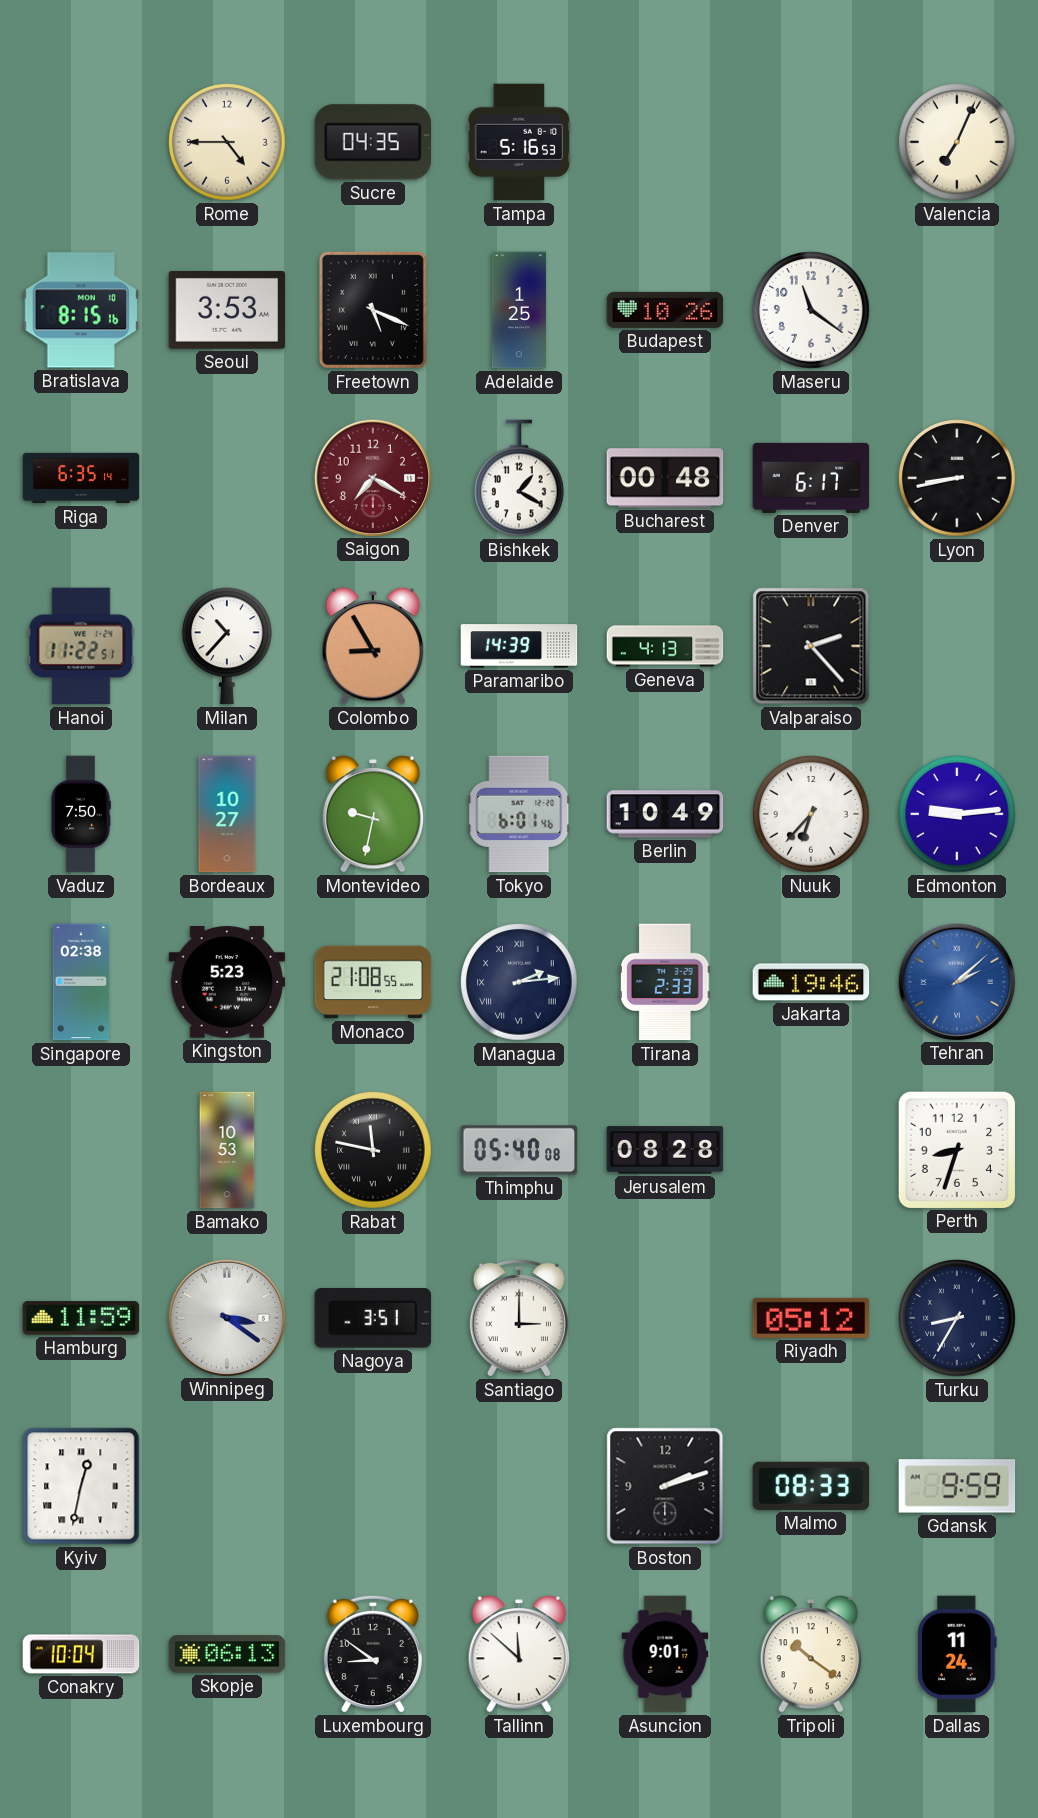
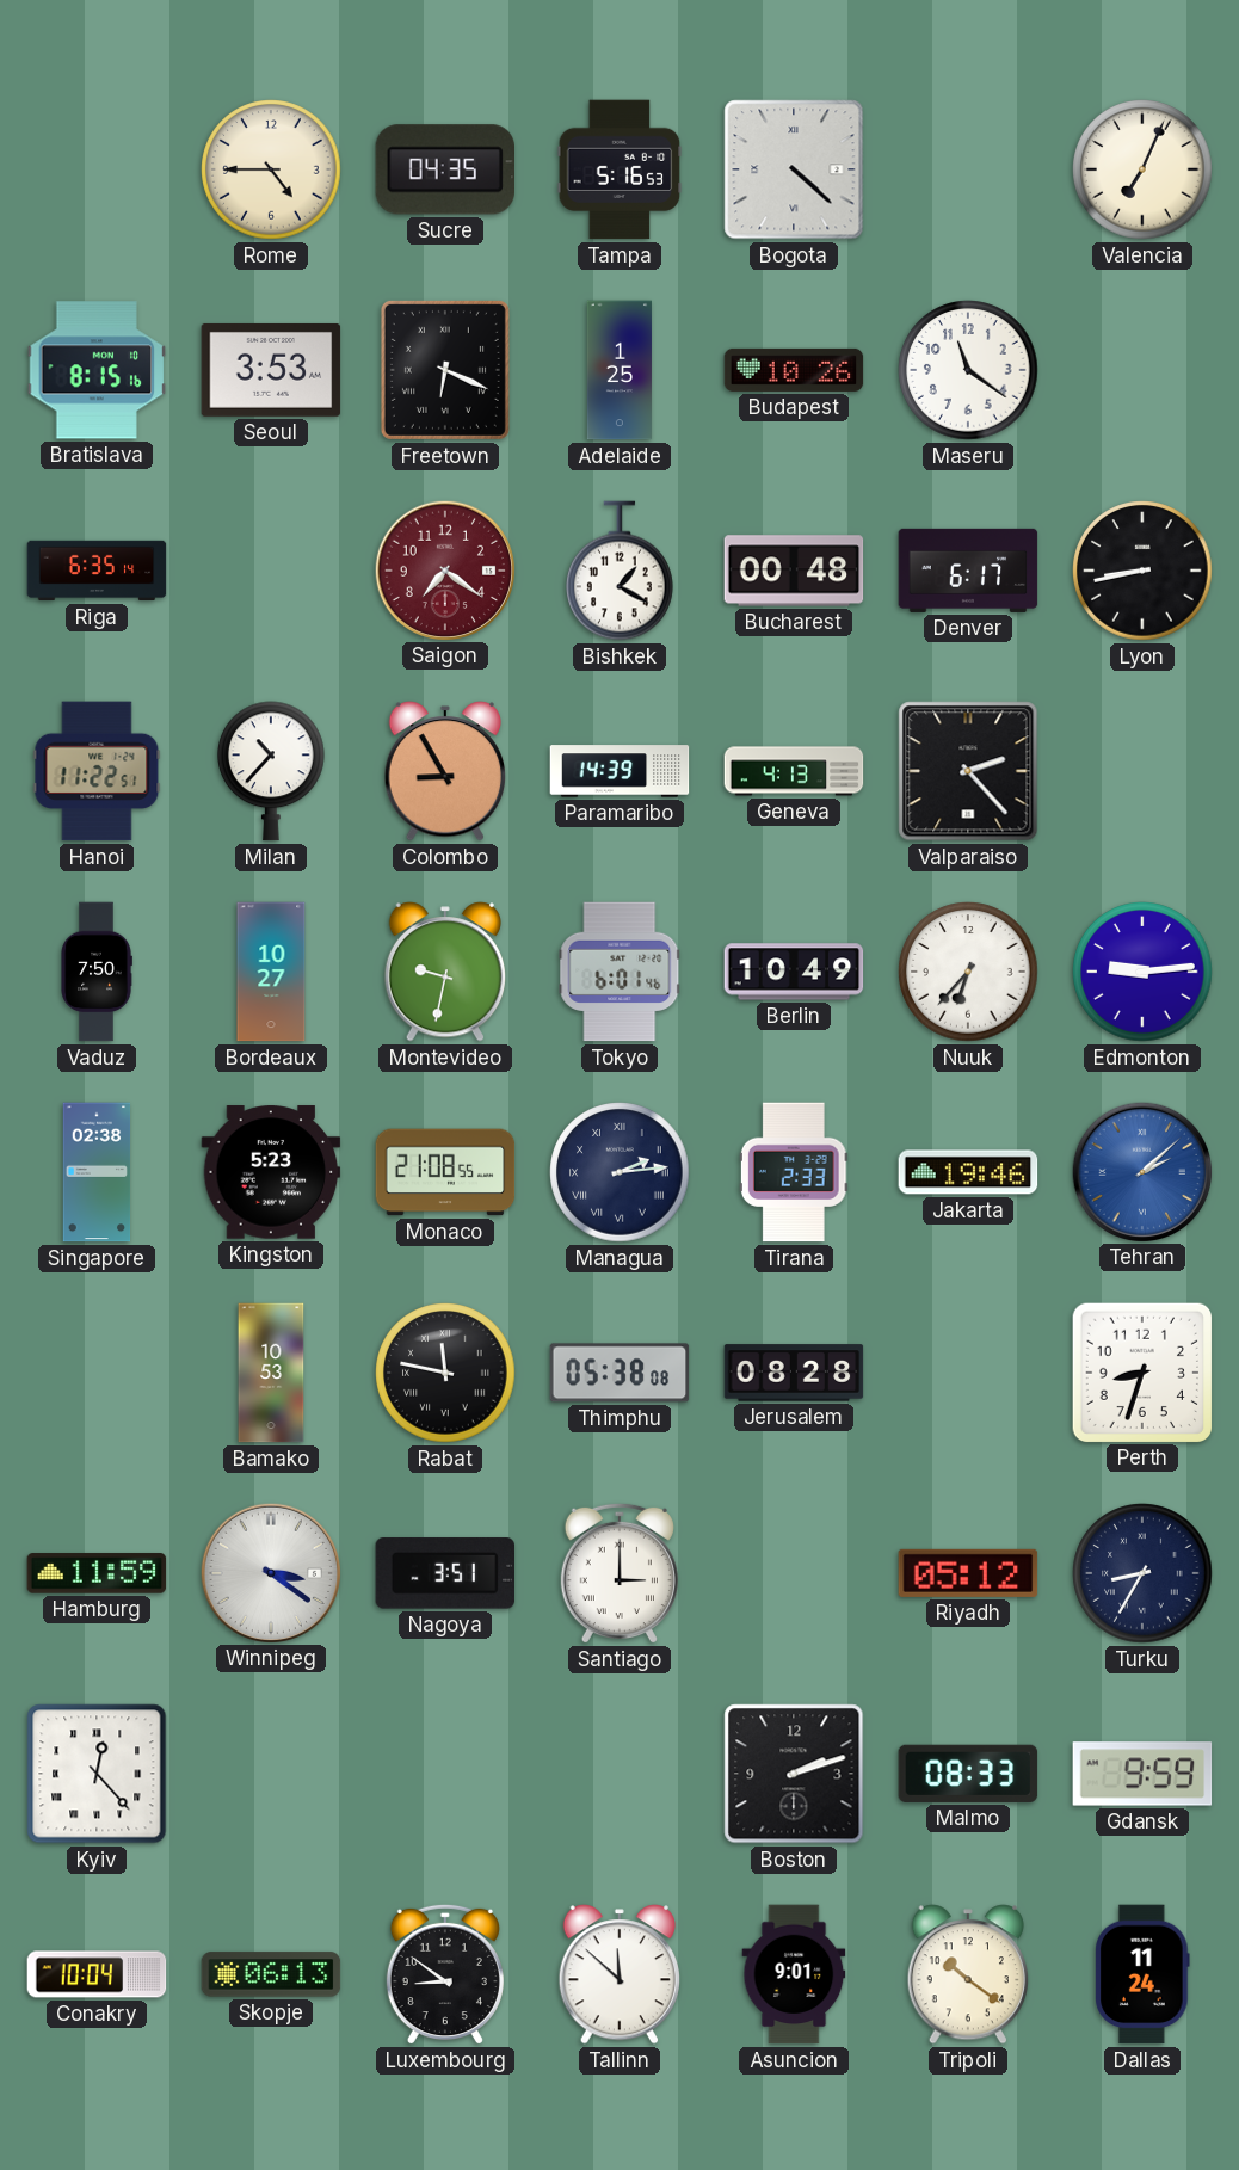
Bogota: none -> 4:22
Freetown: 5:19 -> 6:19
Saigon: 7:20 -> 7:21
Thimphu: 05:40 -> 05:38
Kyiv: 12:32 -> 12:23
